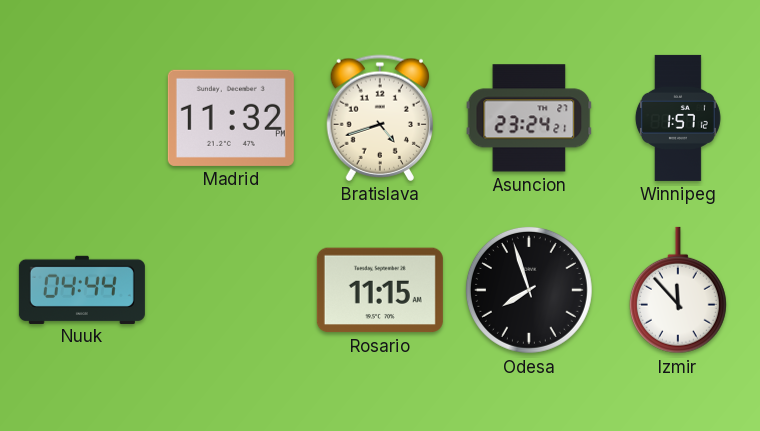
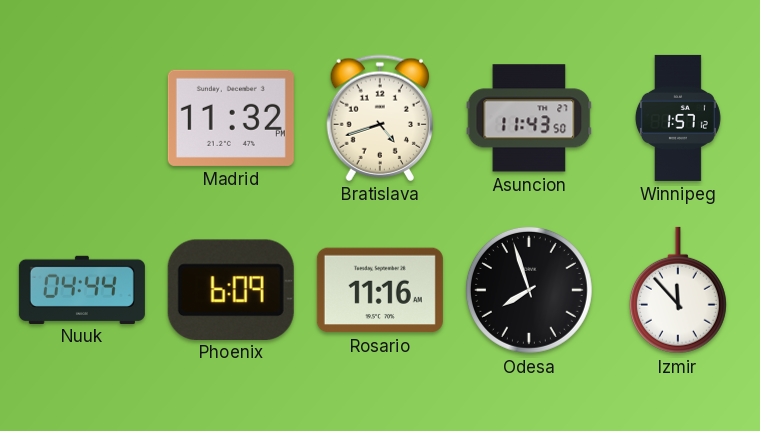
Asuncion: 23:24 -> 11:43
Phoenix: none -> 6:09
Rosario: 11:15 -> 11:16
